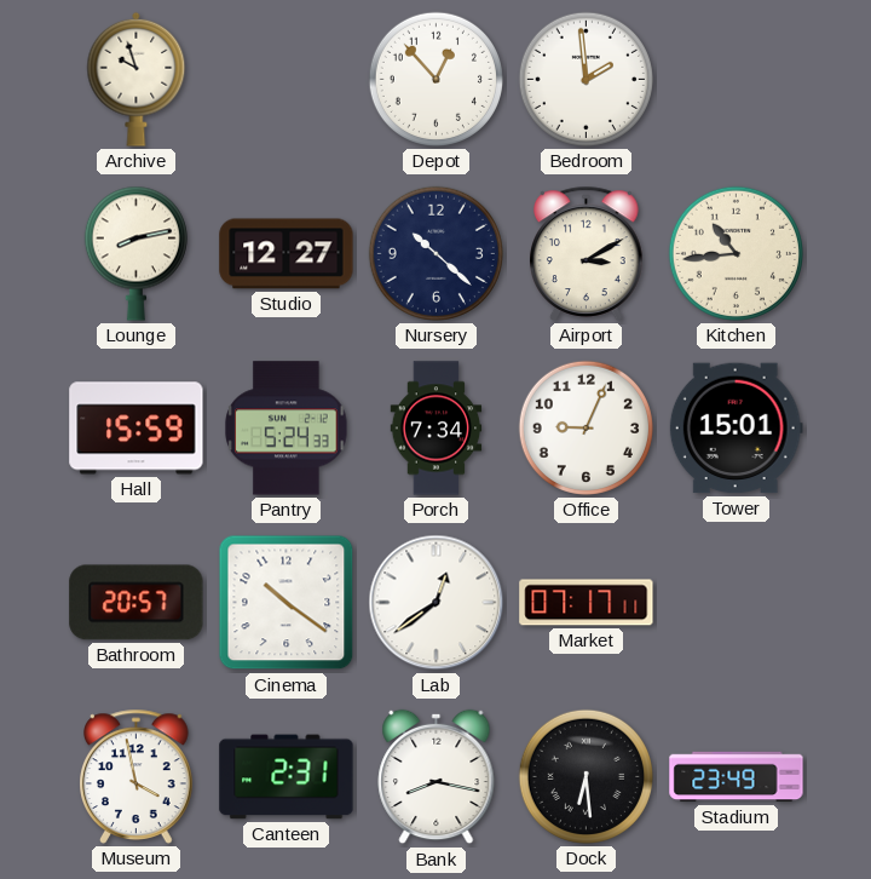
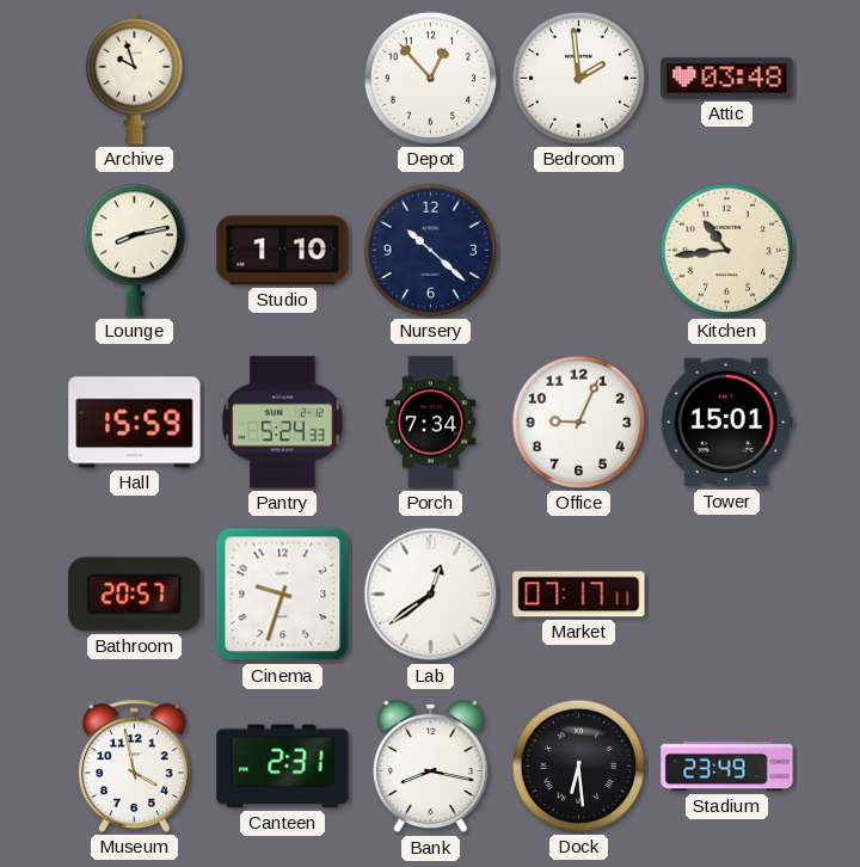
Attic: none -> 03:48
Studio: 12:27 -> 1:10
Airport: 3:10 -> none
Cinema: 10:21 -> 9:33
